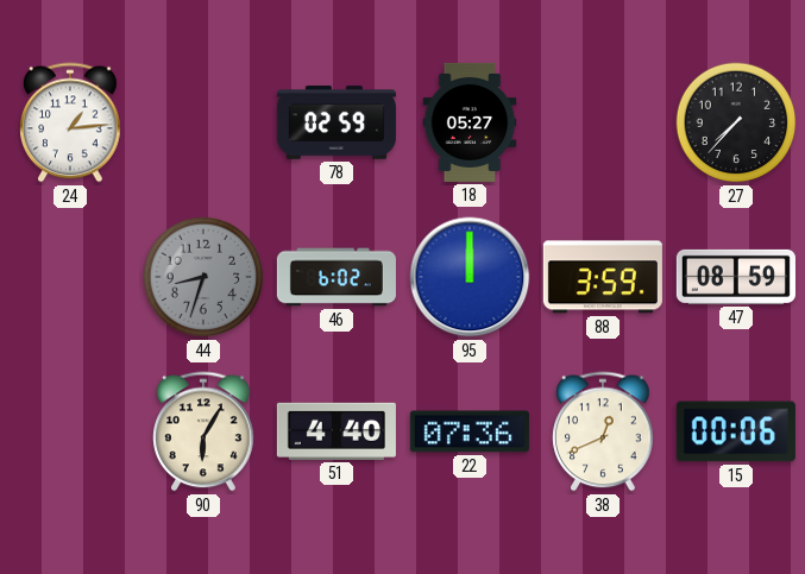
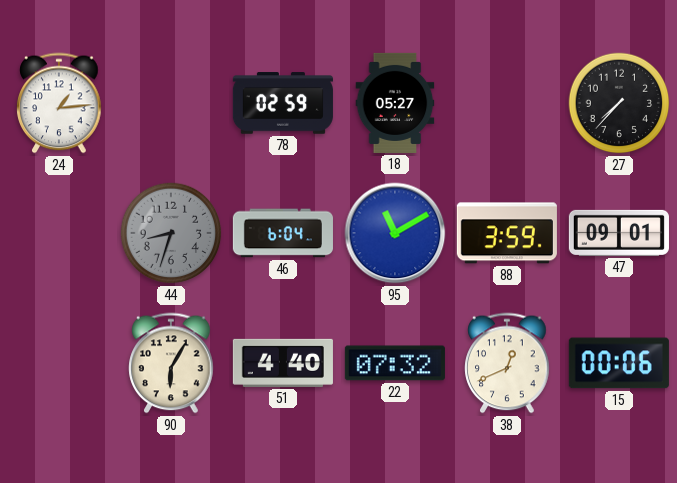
46: 6:02 -> 6:04
95: 12:00 -> 11:10
47: 08:59 -> 09:01
22: 07:36 -> 07:32
